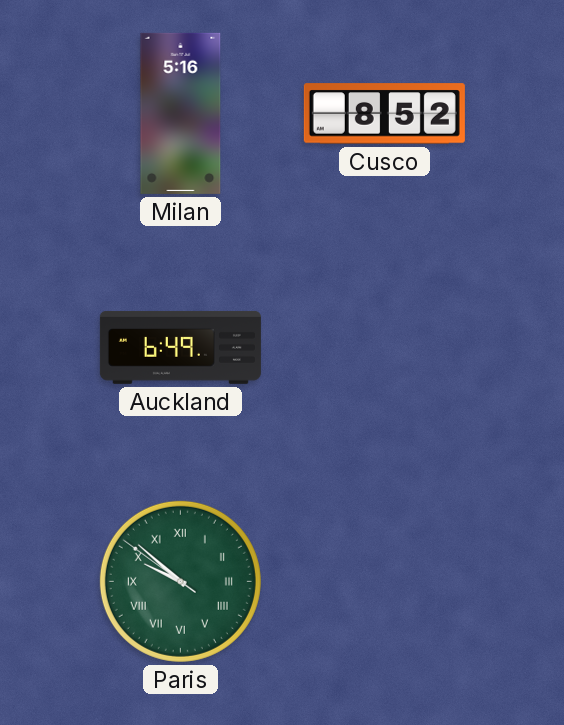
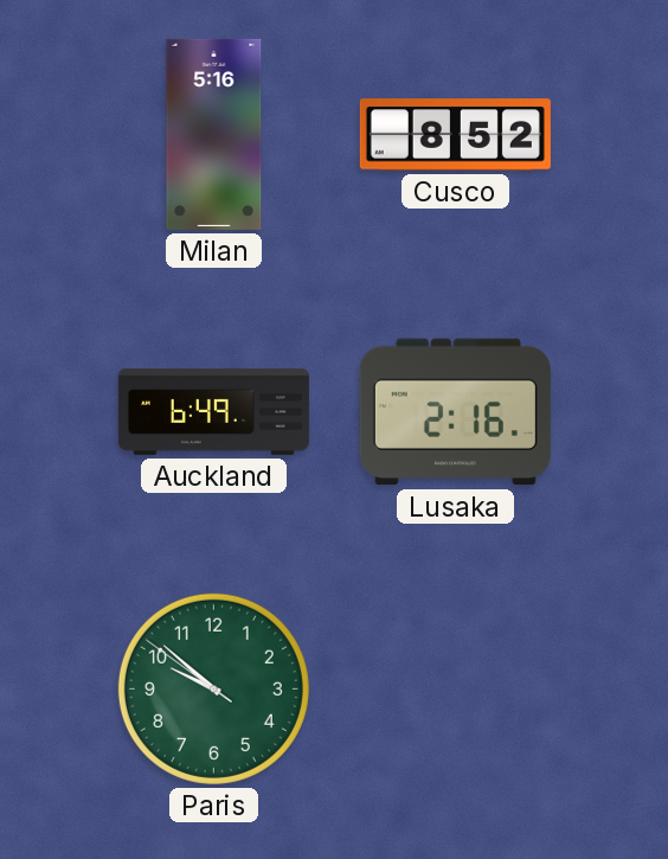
Lusaka: none -> 2:16
Paris numerals: Roman -> Arabic
